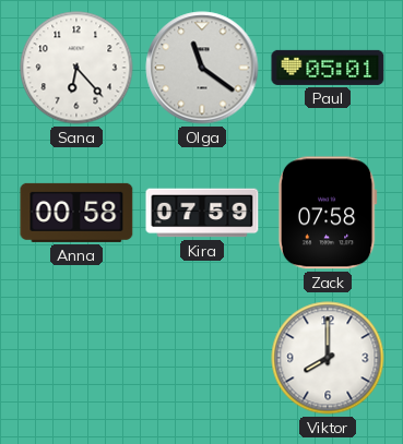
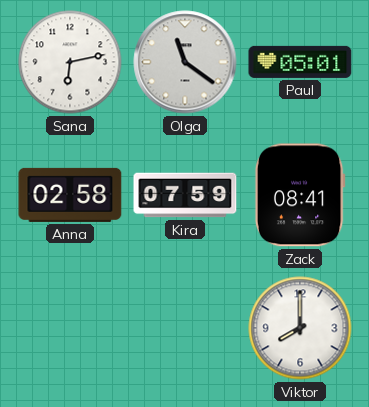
Sana: 6:23 -> 6:13
Anna: 00:58 -> 02:58
Zack: 07:58 -> 08:41
